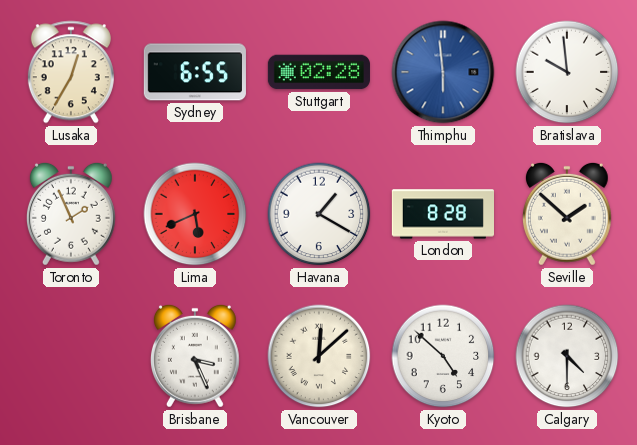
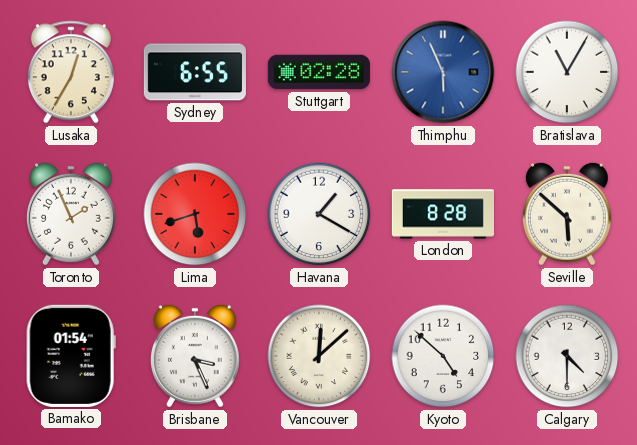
Thimphu: 5:59 -> 5:56
Bratislava: 9:59 -> 11:05
Lima: 5:41 -> 5:42
Seville: 1:52 -> 5:52
Bamako: none -> 01:54
